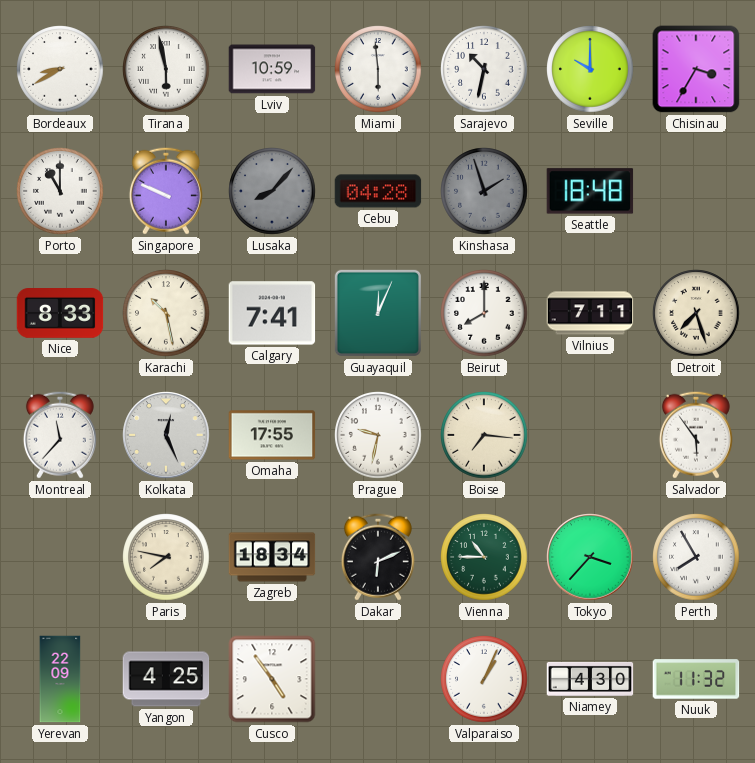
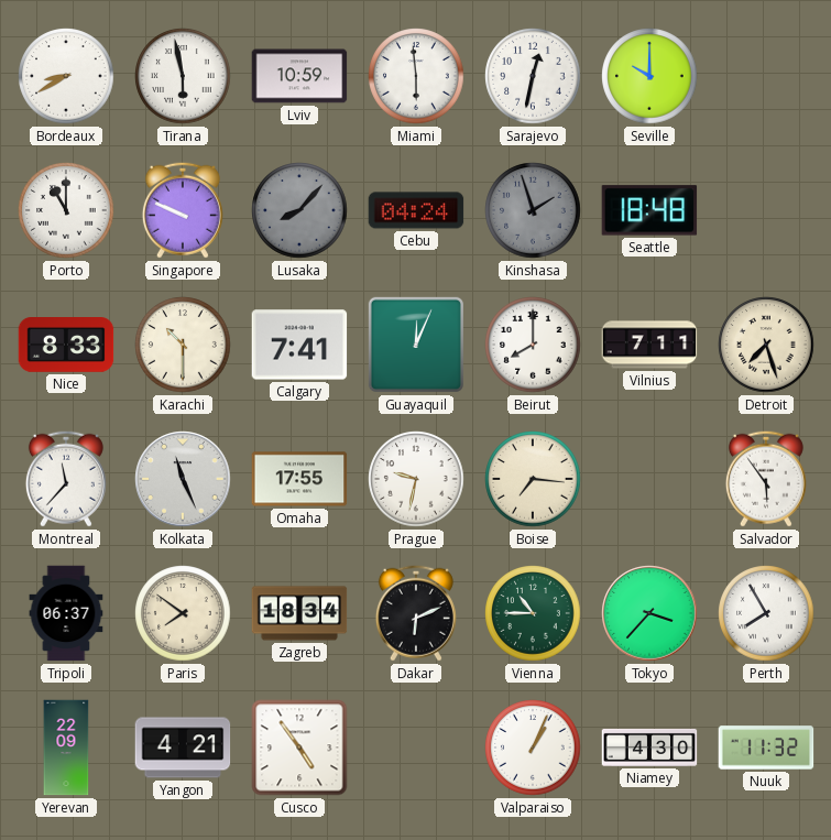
Sarajevo: 10:32 -> 12:32
Chisinau: 3:35 -> none
Cebu: 04:28 -> 04:24
Karachi: 10:28 -> 10:30
Kolkata: 12:26 -> 11:26
Tripoli: none -> 06:37
Paris: 7:47 -> 7:51
Yangon: 4:25 -> 4:21
